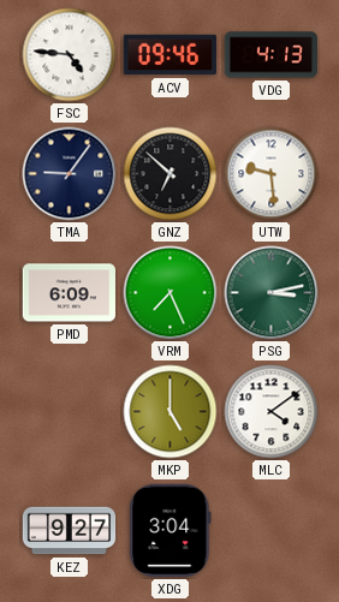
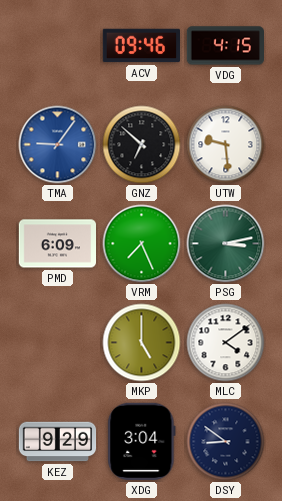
FSC: 4:46 -> none
VDG: 4:13 -> 4:15
TMA dial: navy -> blue
KEZ: 9:27 -> 9:29
DSY: none -> 8:51
